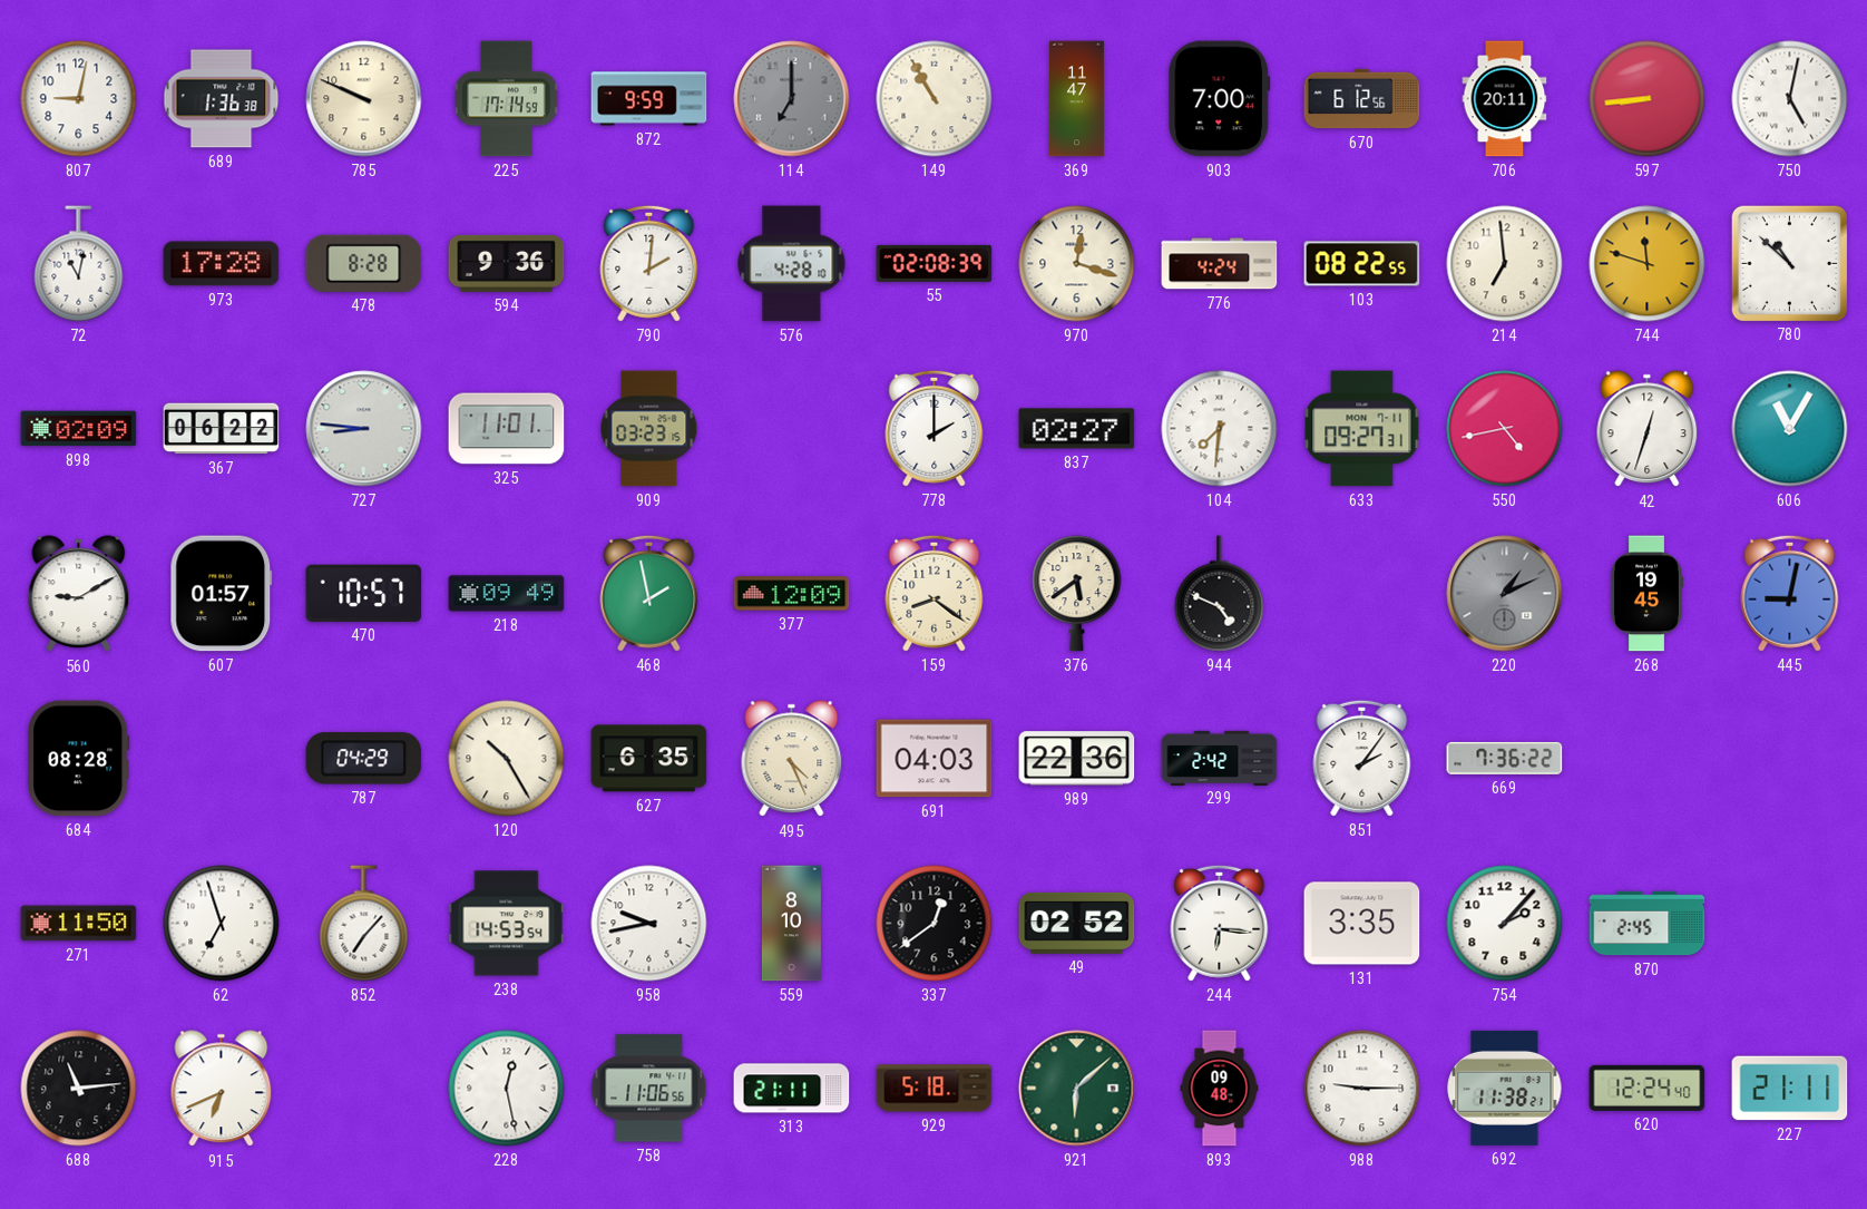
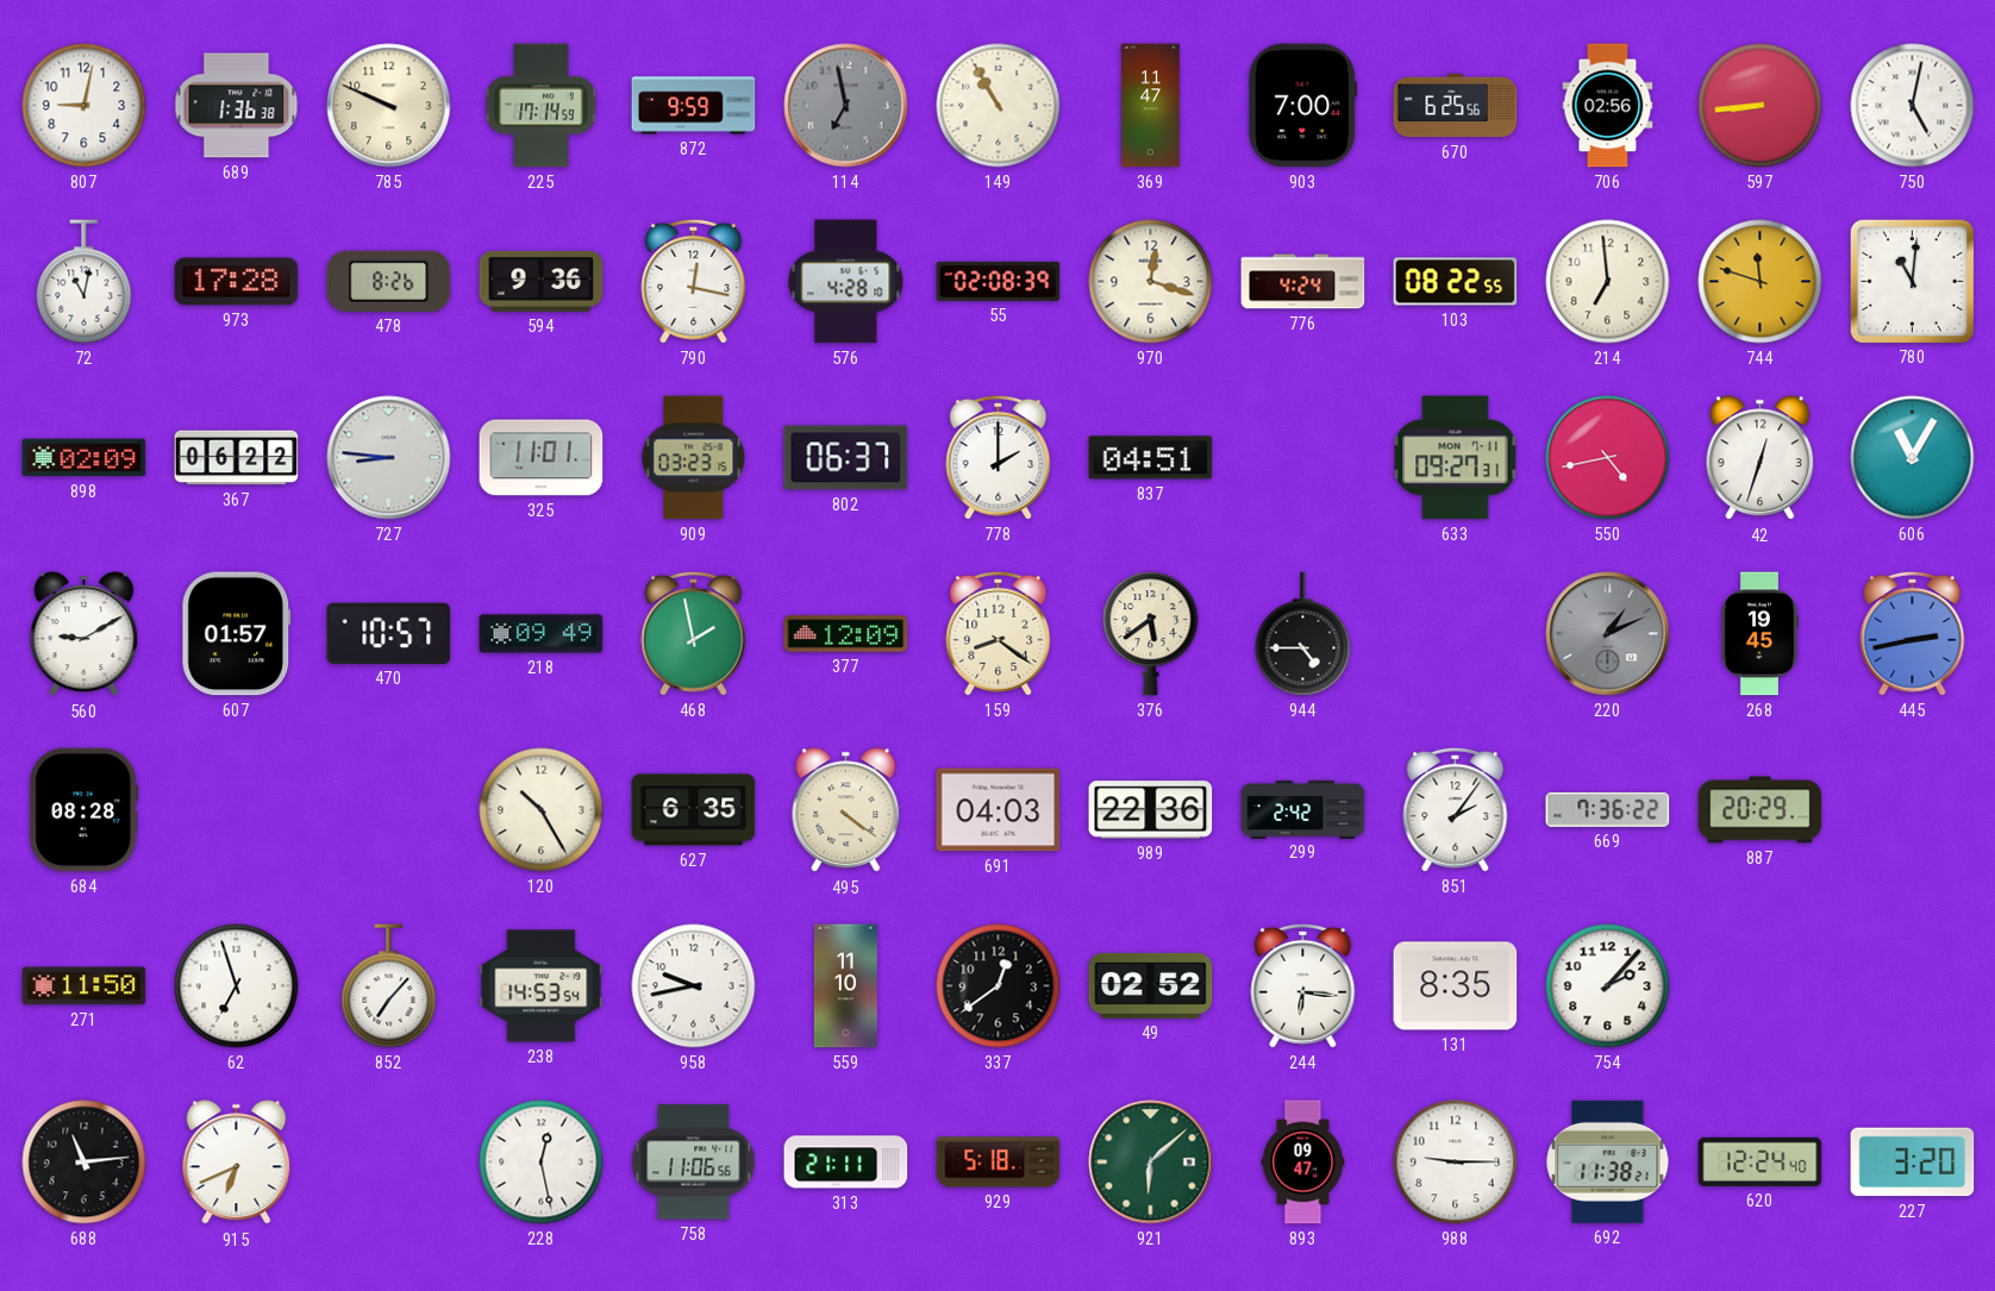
114: 7:00 -> 6:58
670: 6:12 -> 6:25
706: 20:11 -> 02:56
478: 8:28 -> 8:26
790: 2:01 -> 12:17
780: 10:52 -> 11:01
802: none -> 06:37
837: 02:27 -> 04:51
104: 7:31 -> none
944: 4:49 -> 4:45
445: 9:02 -> 2:43
787: 04:29 -> none
495: 4:26 -> 4:21
887: none -> 20:29
559: 8:10 -> 11:10
131: 3:35 -> 8:35
870: 2:45 -> none
893: 09:48 -> 09:47
227: 21:11 -> 3:20
